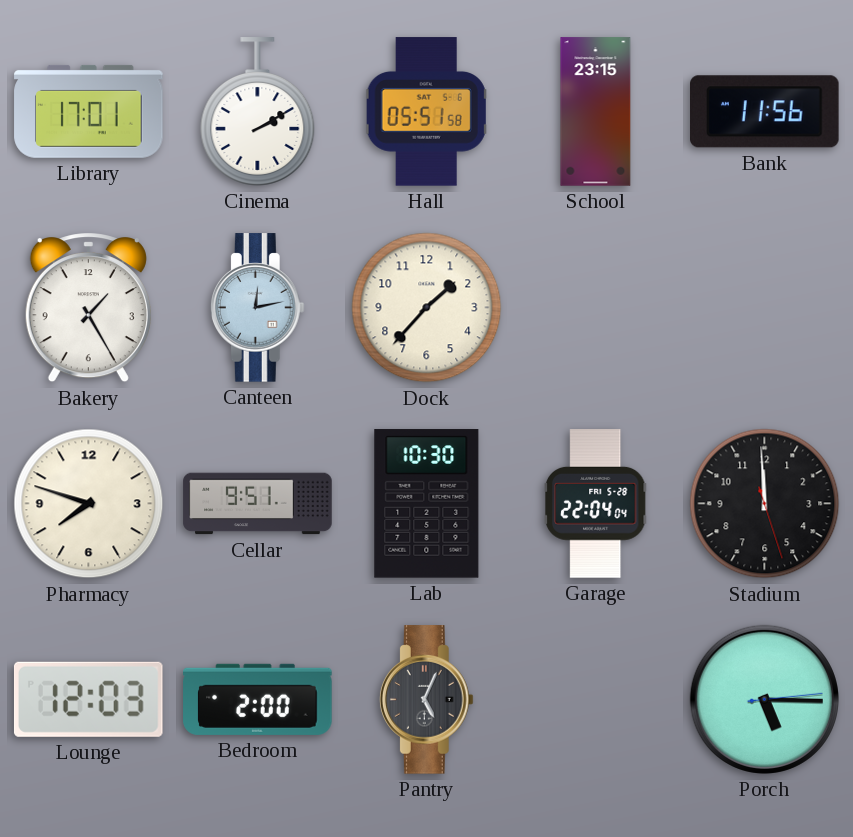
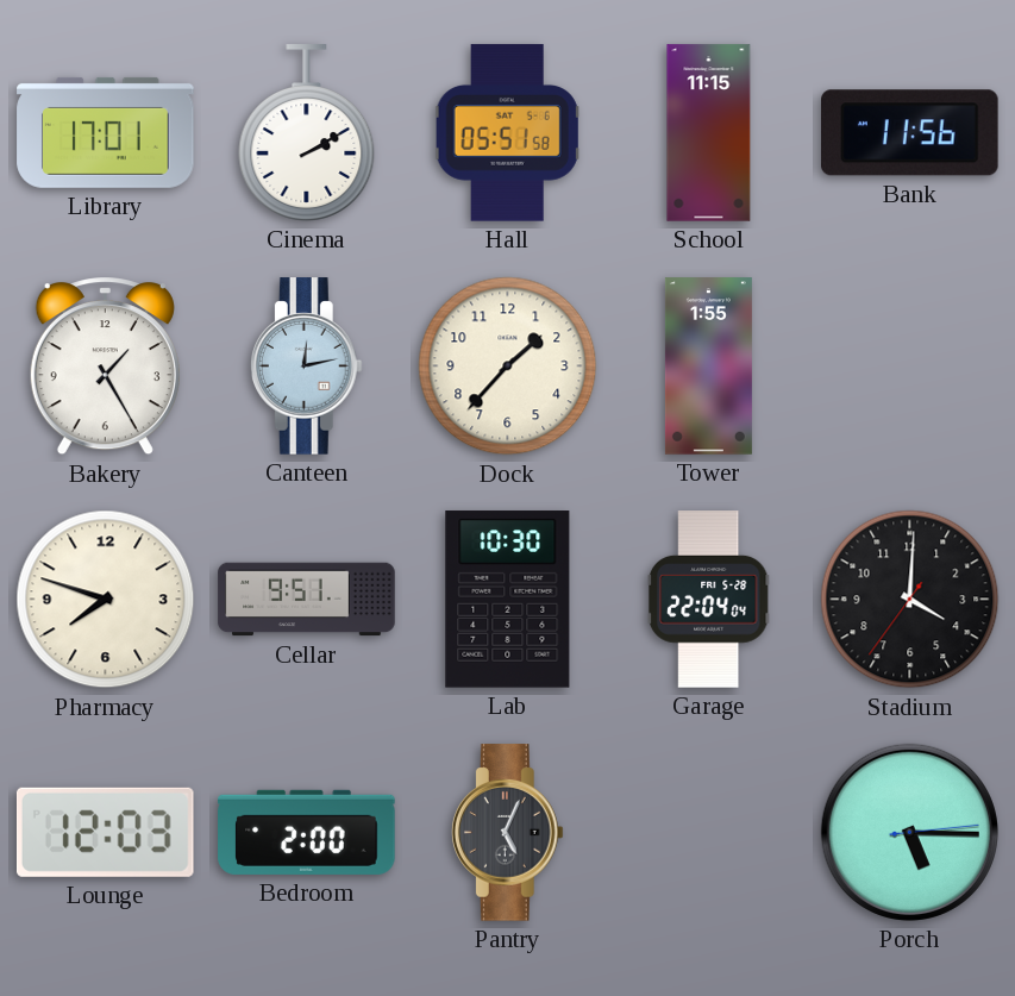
School: 23:15 -> 11:15
Tower: none -> 1:55
Stadium: 11:59 -> 4:00
